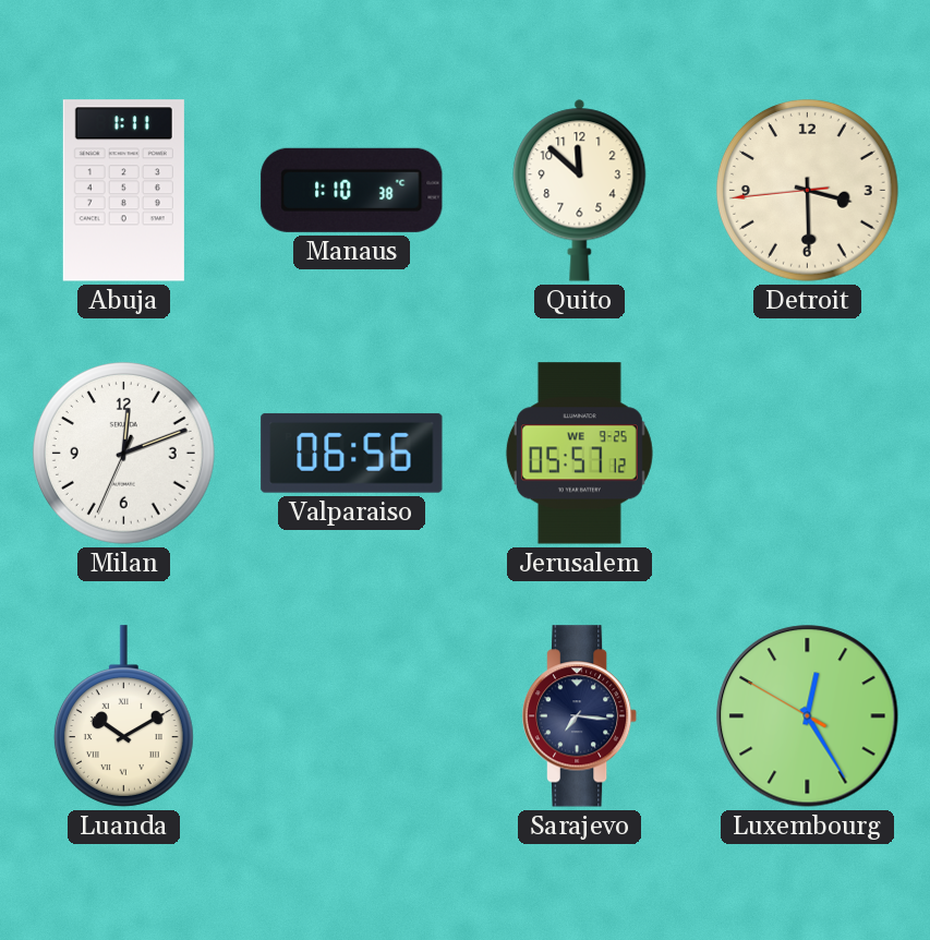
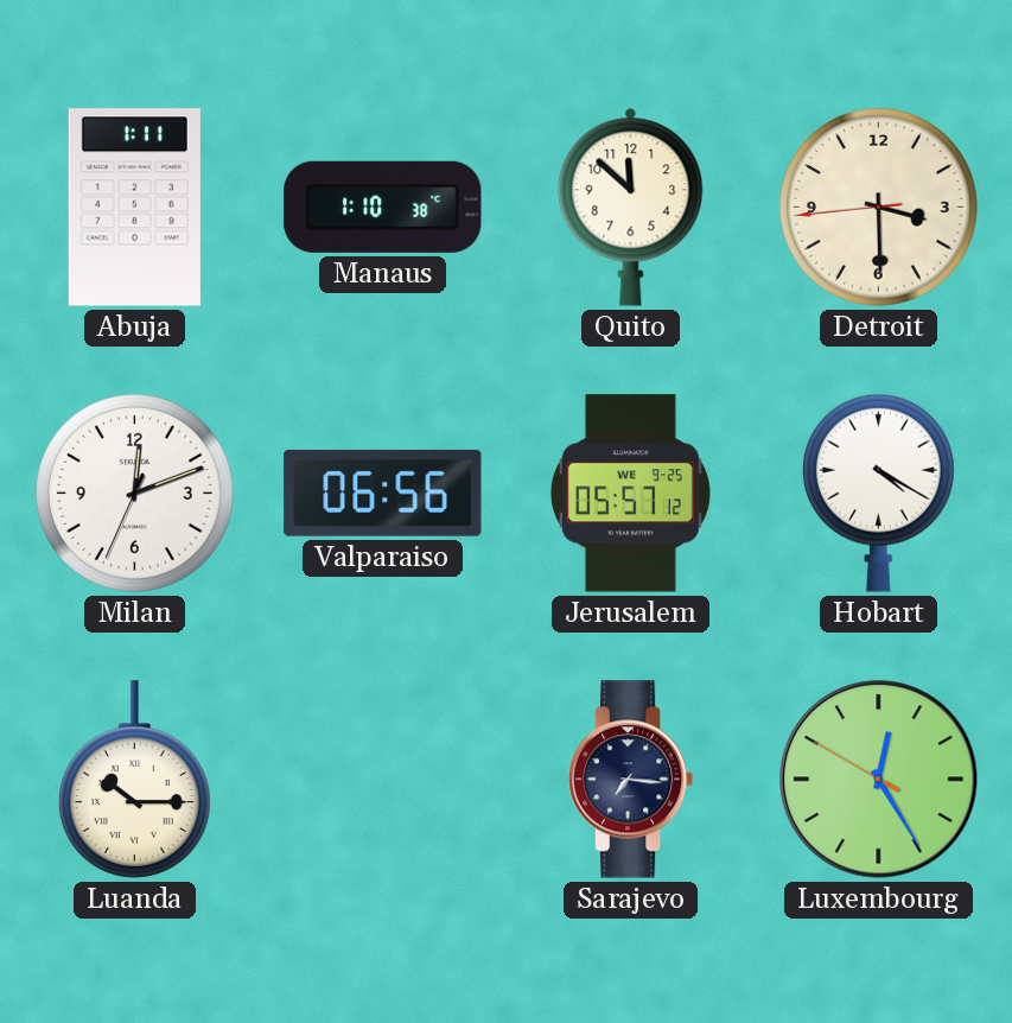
Hobart: none -> 4:20
Luanda: 10:10 -> 10:15
